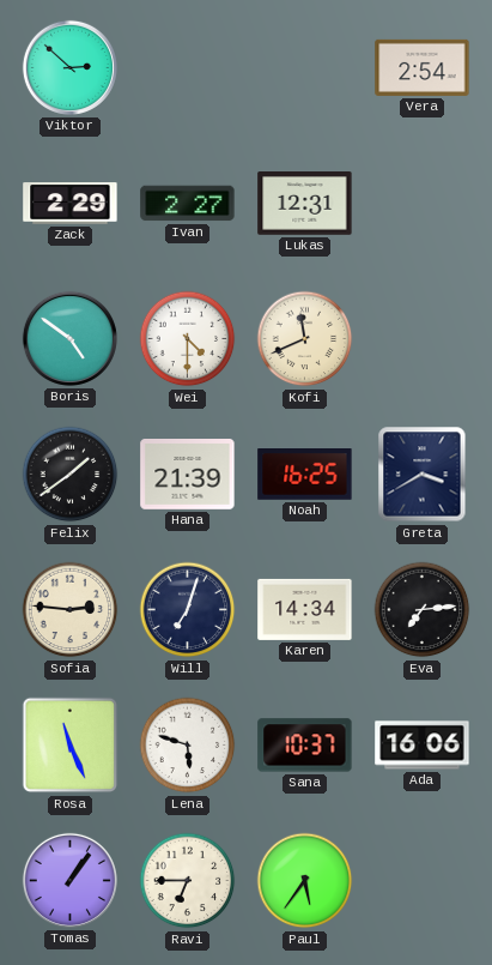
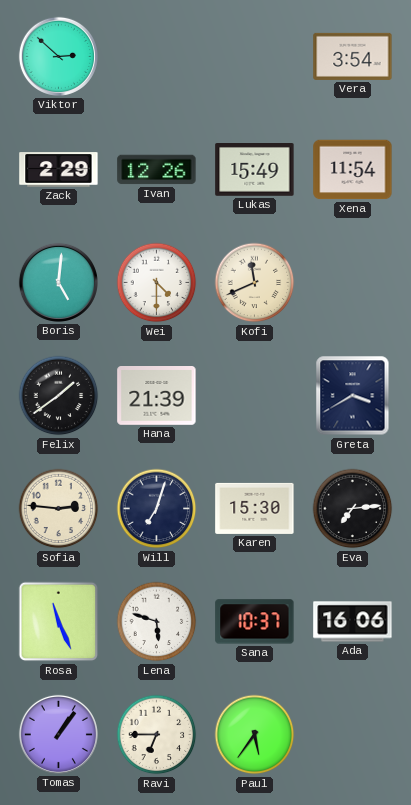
Vera: 2:54 -> 3:54
Ivan: 2:27 -> 12:26
Lukas: 12:31 -> 15:49
Xena: none -> 11:54
Boris: 4:51 -> 5:01
Noah: 16:25 -> none
Karen: 14:34 -> 15:30
